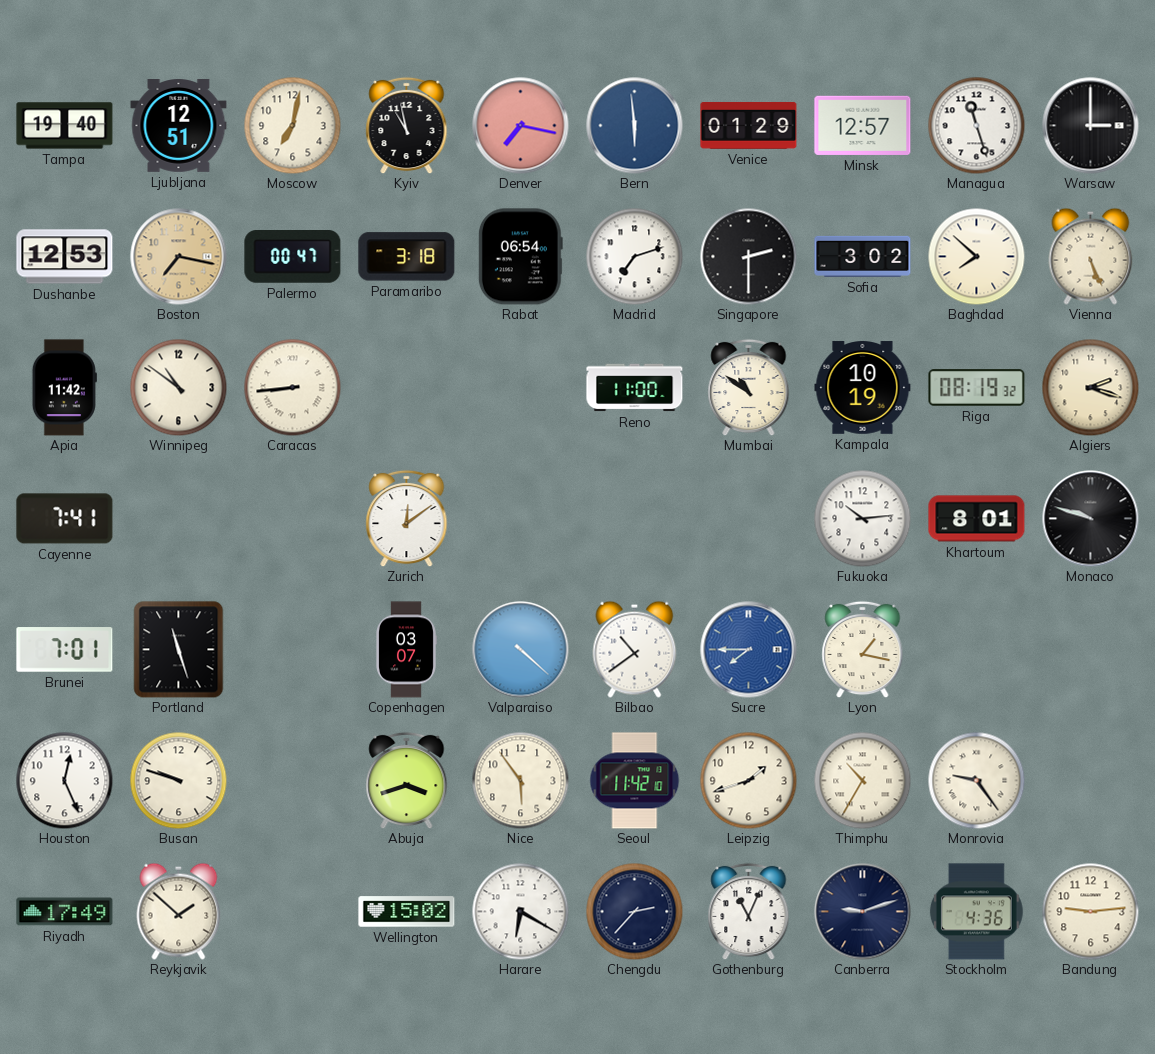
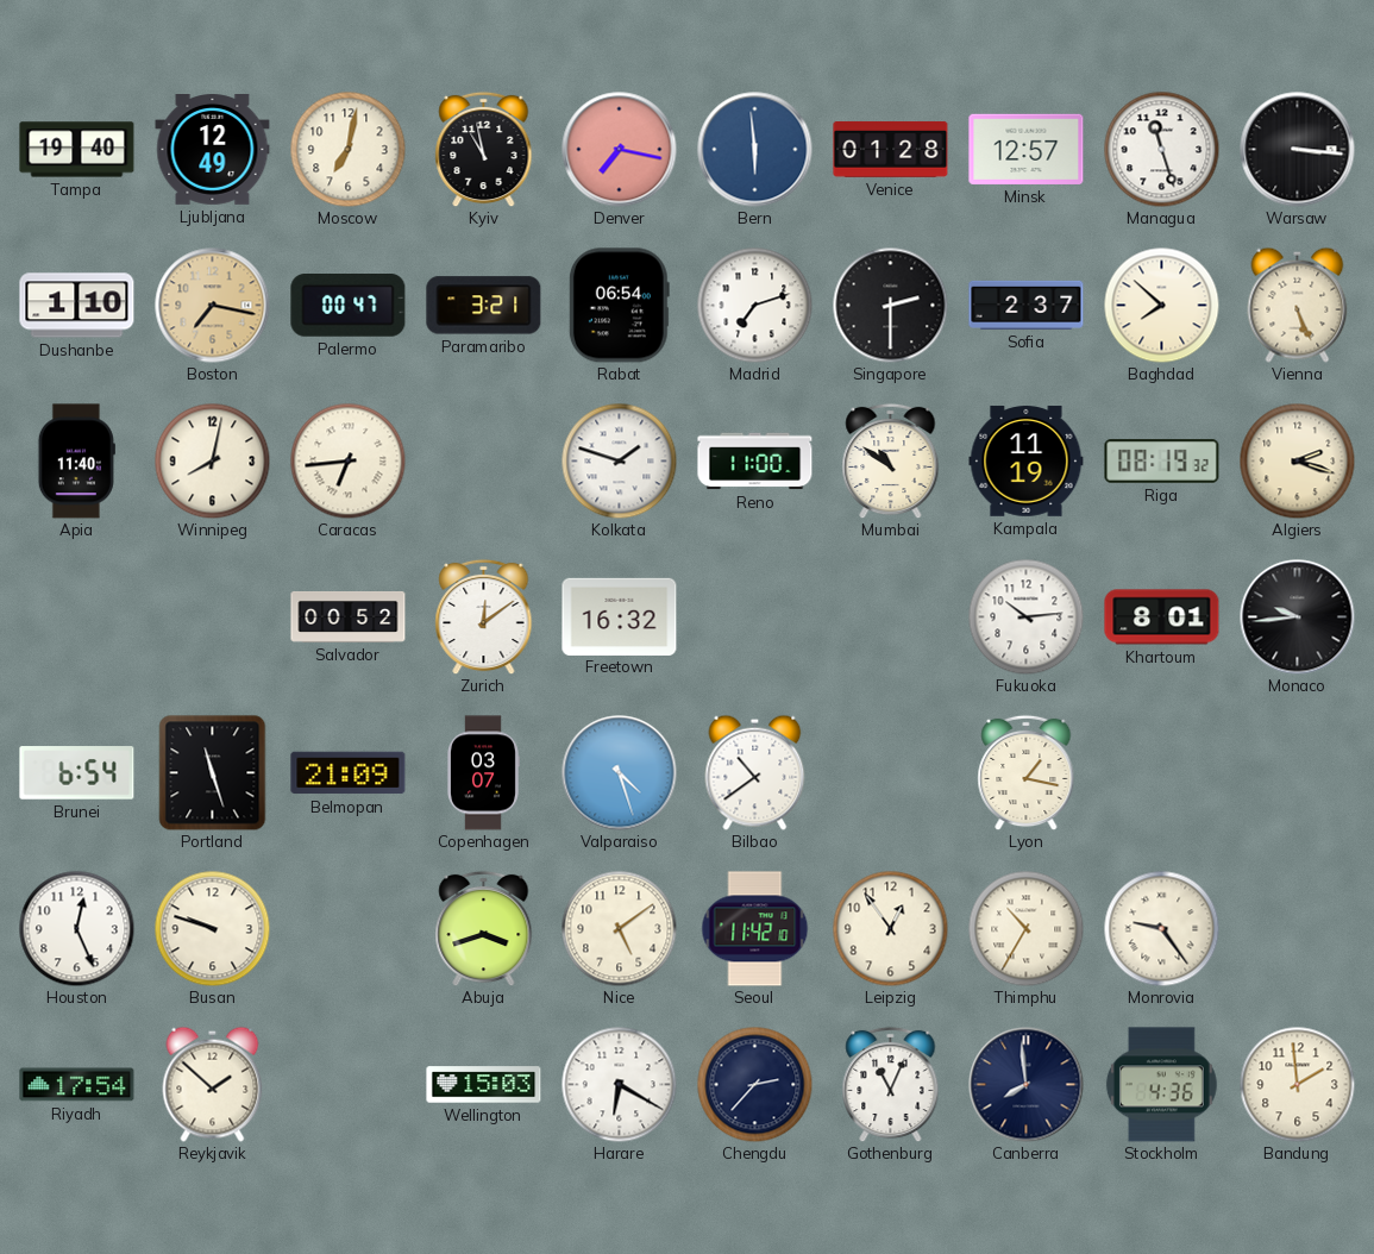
Ljubljana: 12:51 -> 12:49
Venice: 01:29 -> 01:28
Warsaw: 3:00 -> 3:16
Dushanbe: 12:53 -> 1:10
Paramaribo: 3:18 -> 3:21
Sofia: 3:02 -> 2:37
Apia: 11:42 -> 11:40
Winnipeg: 10:51 -> 8:02
Caracas: 8:44 -> 6:44
Kolkata: none -> 1:48
Kampala: 10:19 -> 11:19
Cayenne: 7:41 -> none
Salvador: none -> 00:52
Freetown: none -> 16:32
Monaco: 9:48 -> 9:44
Brunei: 7:01 -> 6:54
Belmopan: none -> 21:09
Valparaiso: 4:22 -> 4:27
Sucre: 7:45 -> none
Nice: 5:54 -> 5:09
Leipzig: 1:42 -> 12:54
Riyadh: 17:49 -> 17:54
Wellington: 15:02 -> 15:03
Canberra: 9:12 -> 7:59
Bandung: 9:14 -> 1:59
